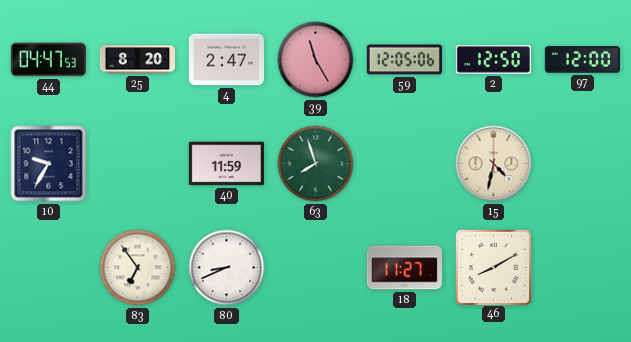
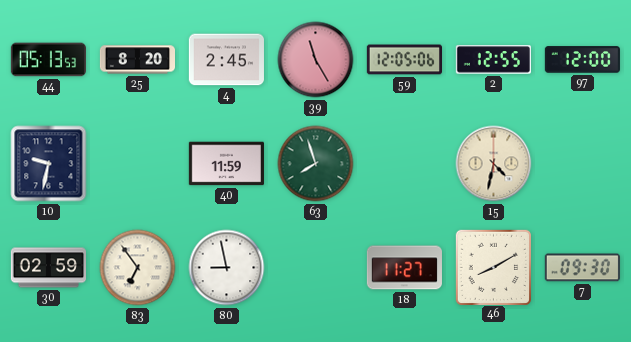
44: 04:47 -> 05:13
4: 2:47 -> 2:45
2: 12:50 -> 12:55
10: 9:35 -> 9:32
30: none -> 02:59
80: 8:41 -> 8:58
7: none -> 09:30
